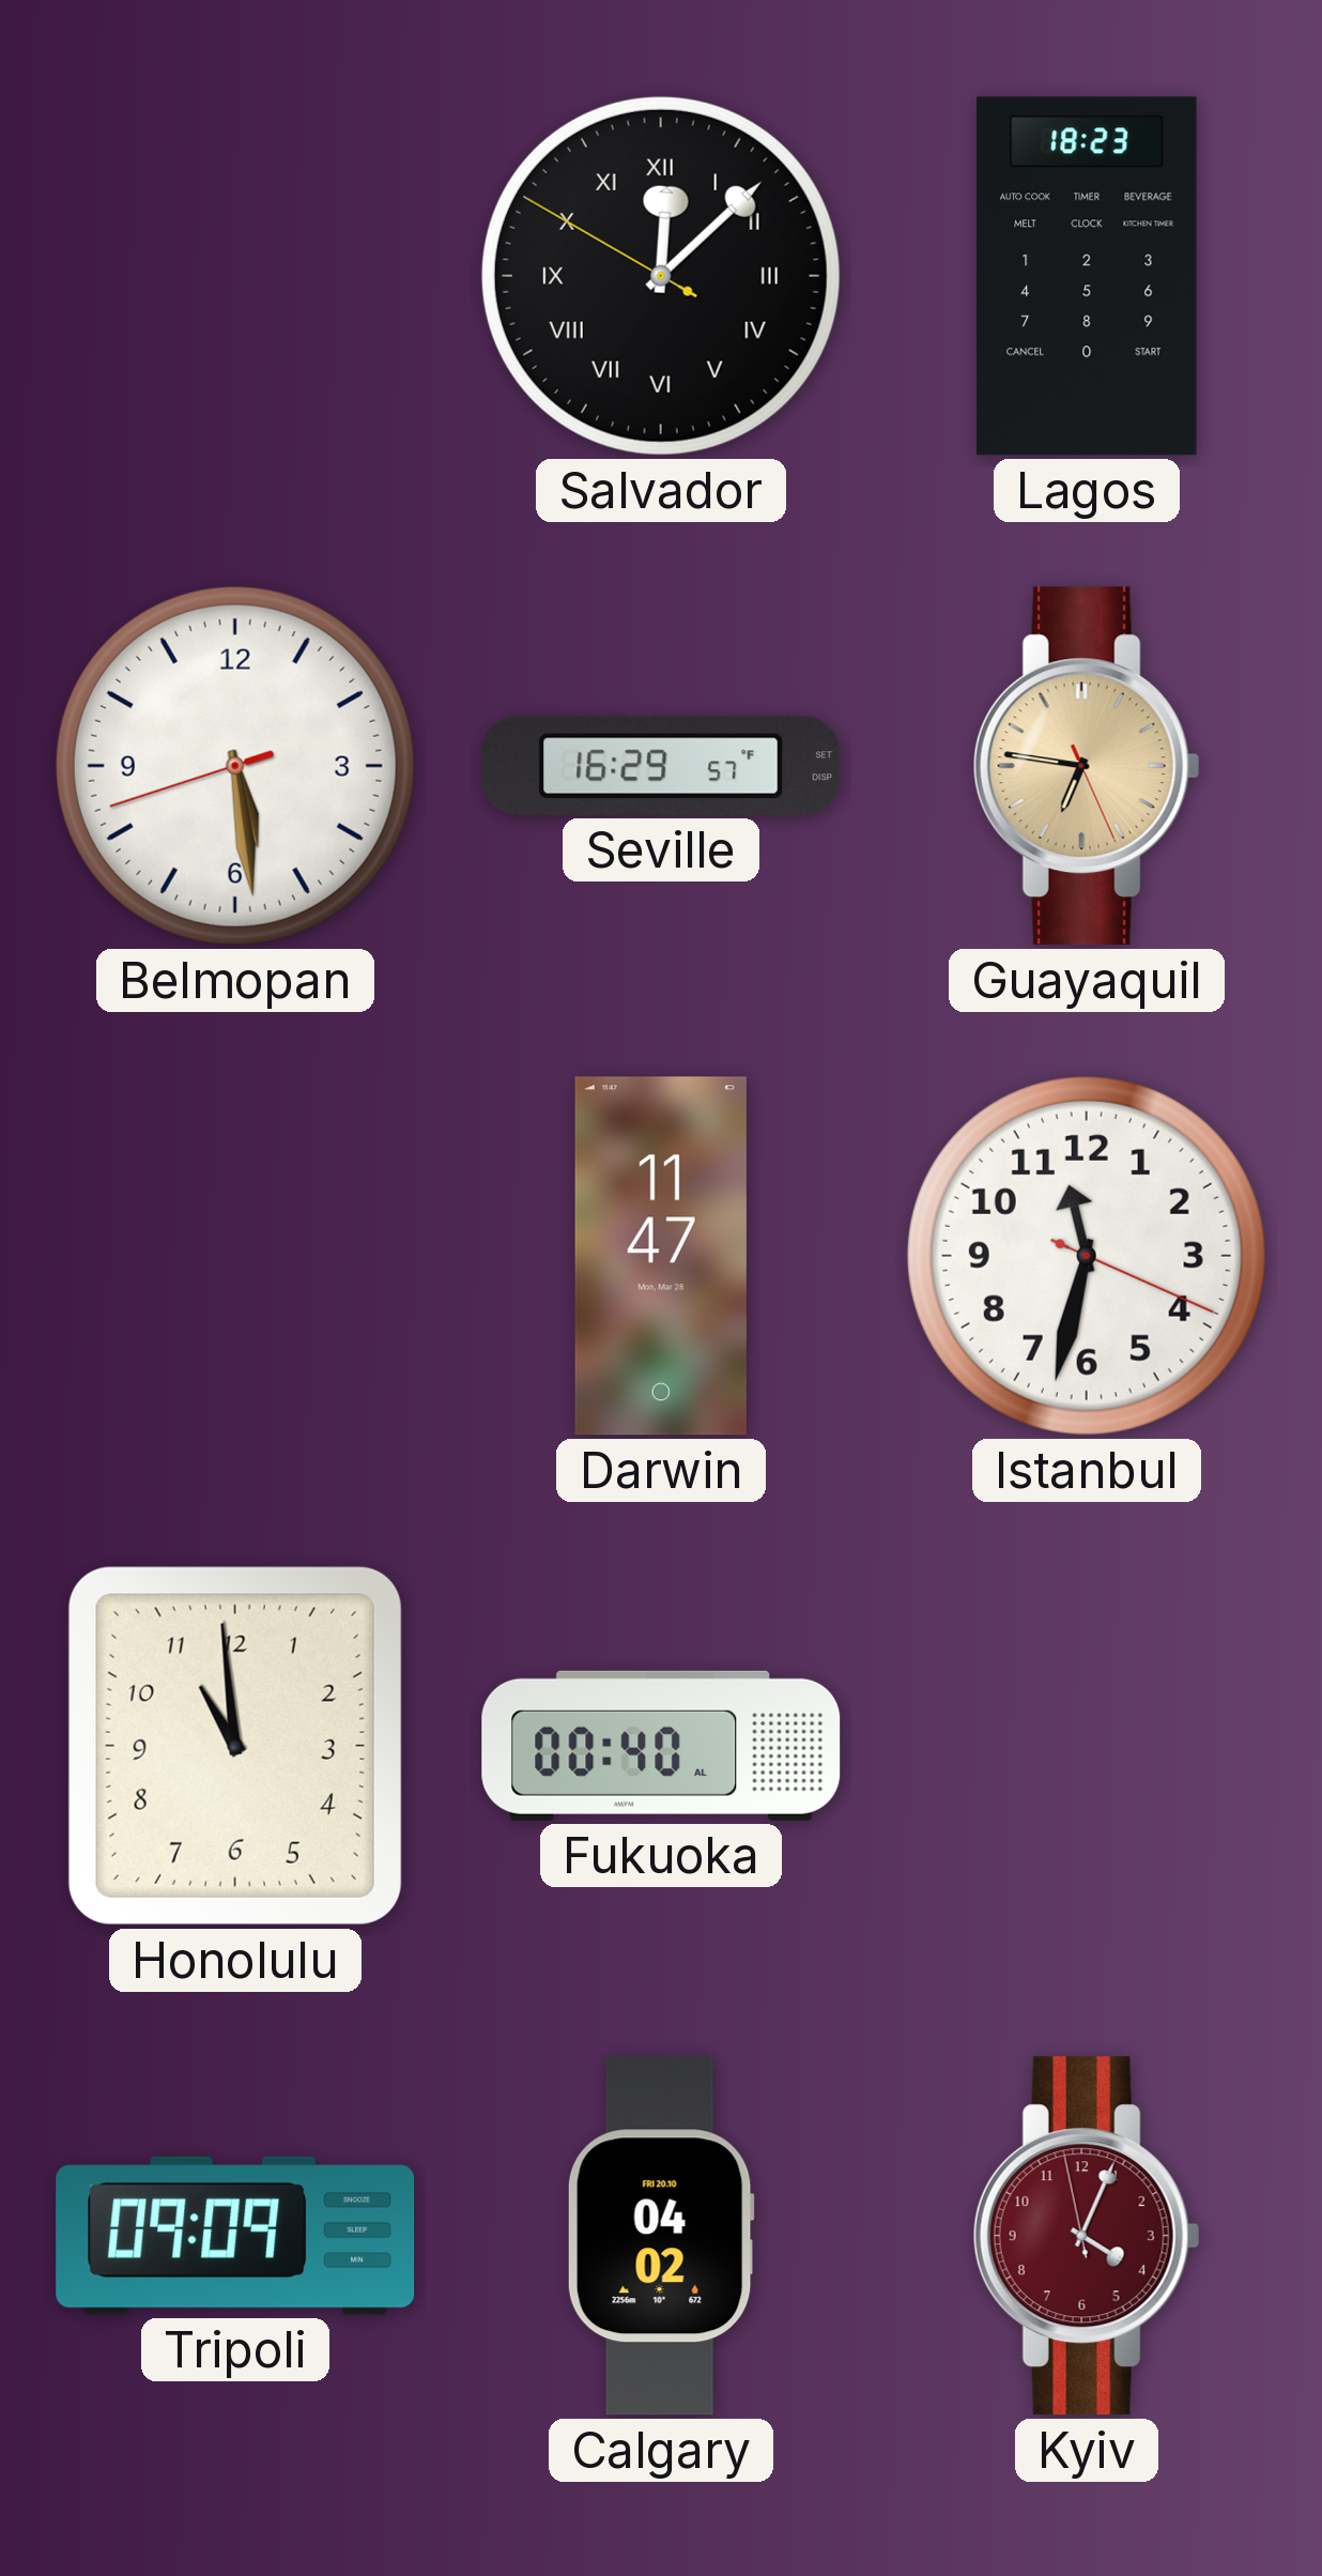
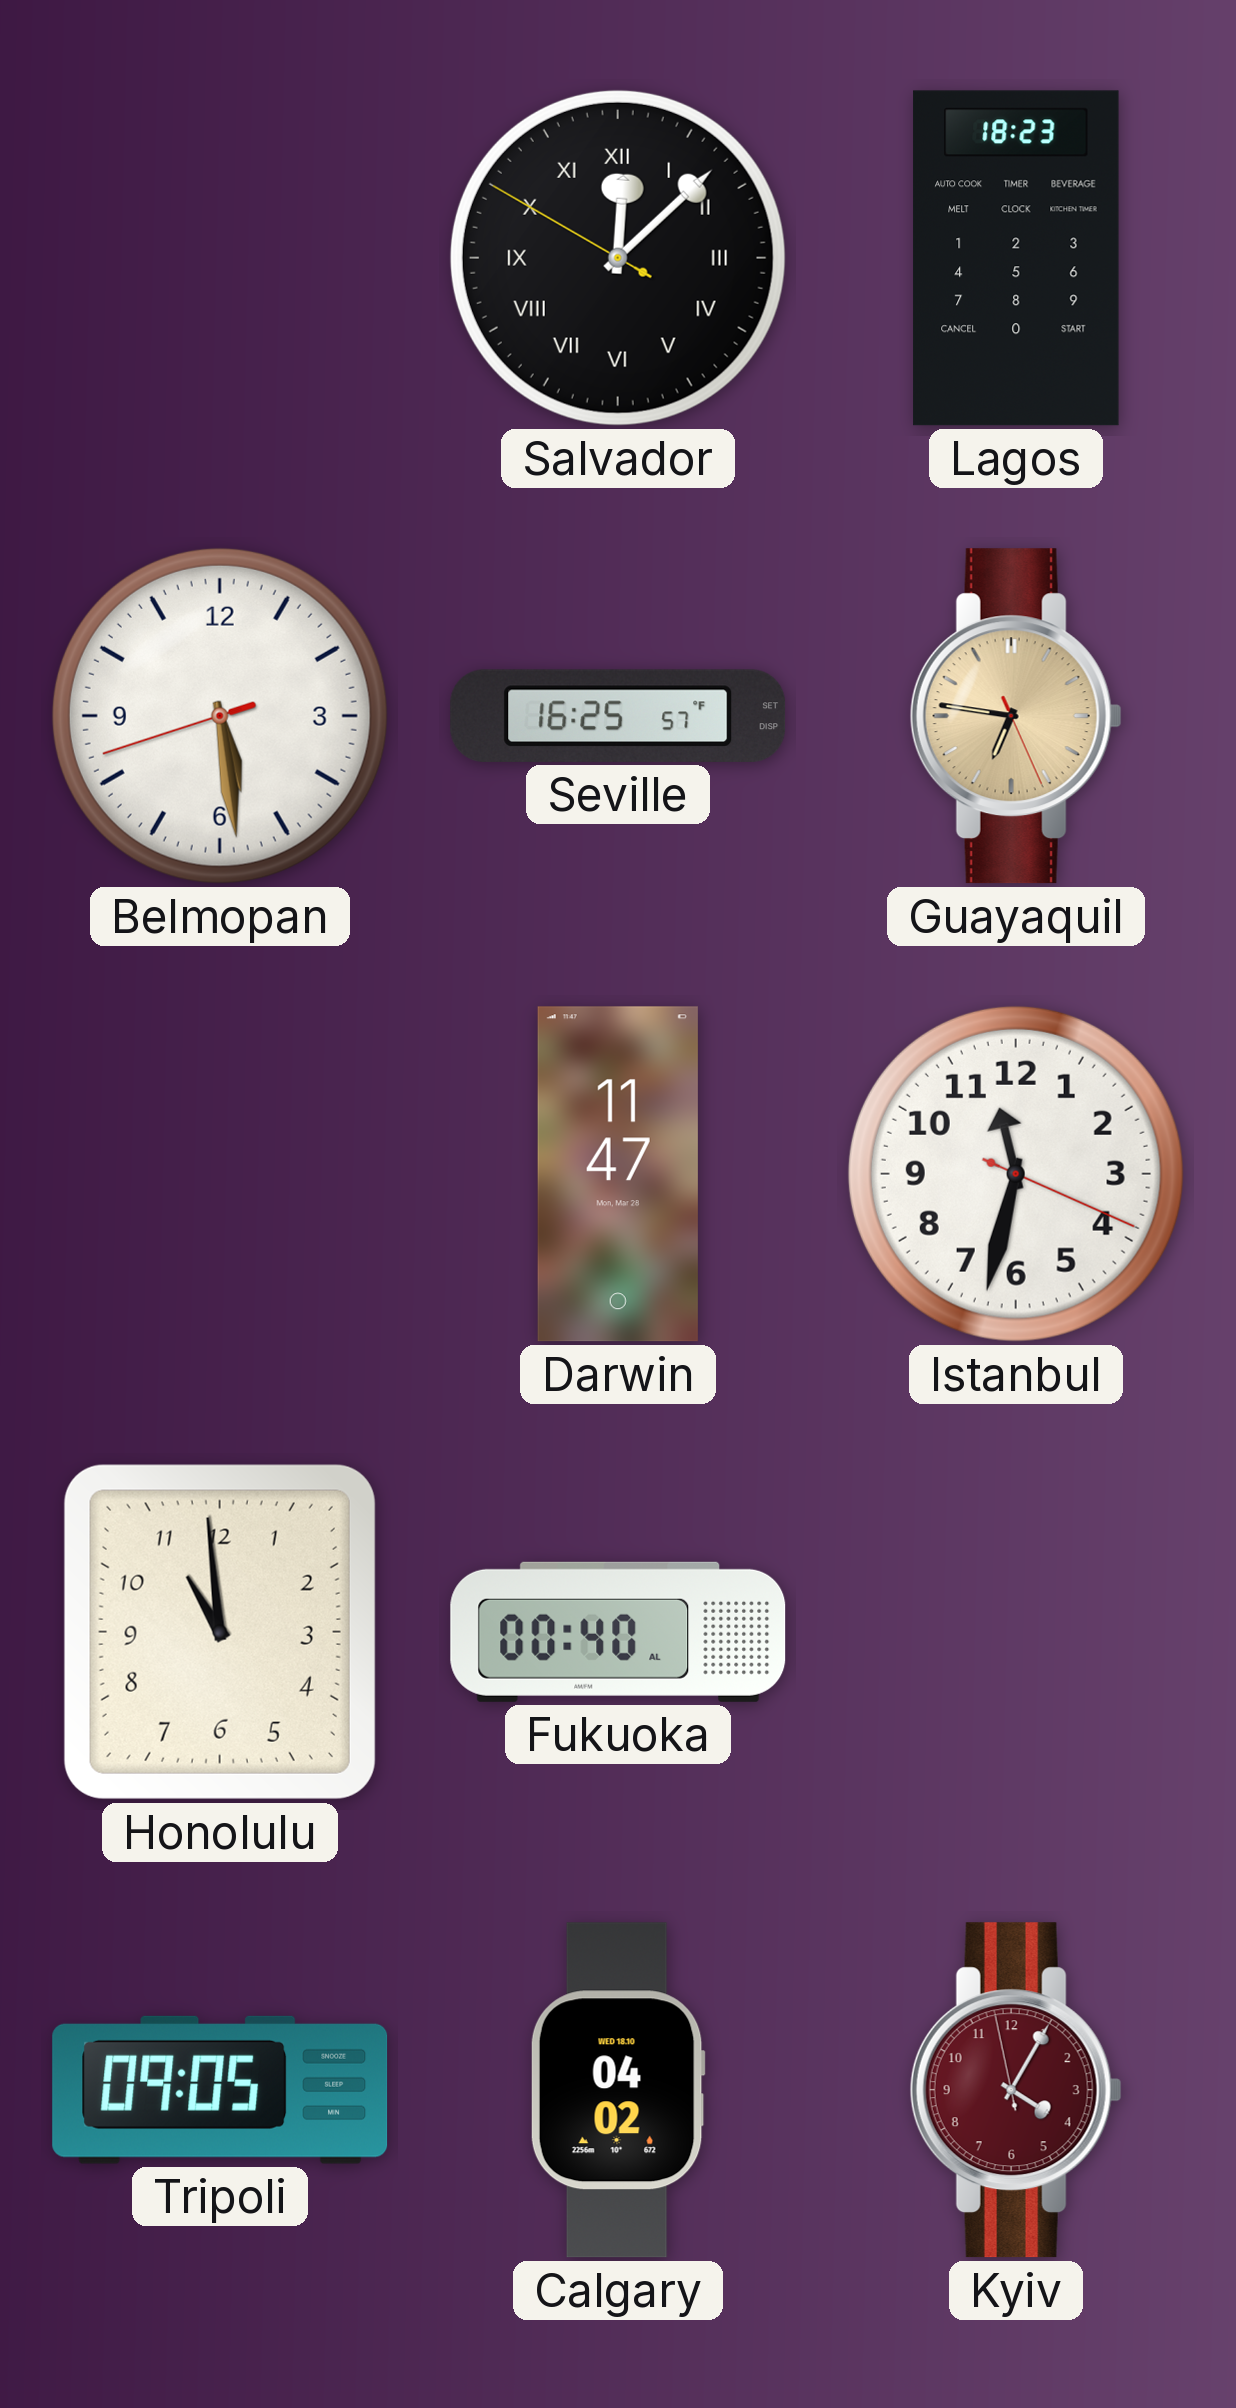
Seville: 16:29 -> 16:25
Tripoli: 09:09 -> 09:05
Calgary date: FRI 20.10 -> WED 18.10
Kyiv: 4:03 -> 4:04
